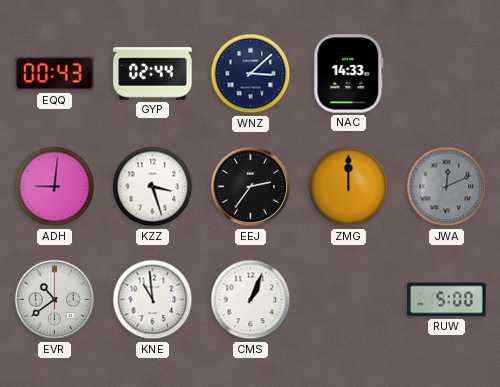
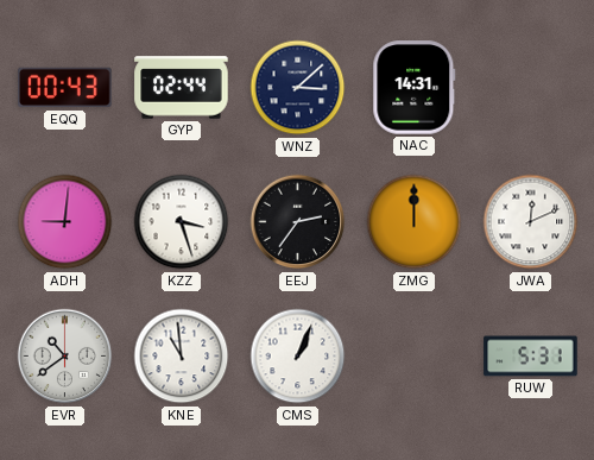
NAC: 14:33 -> 14:31
JWA dial: grey -> white
RUW: 5:00 -> 5:31
